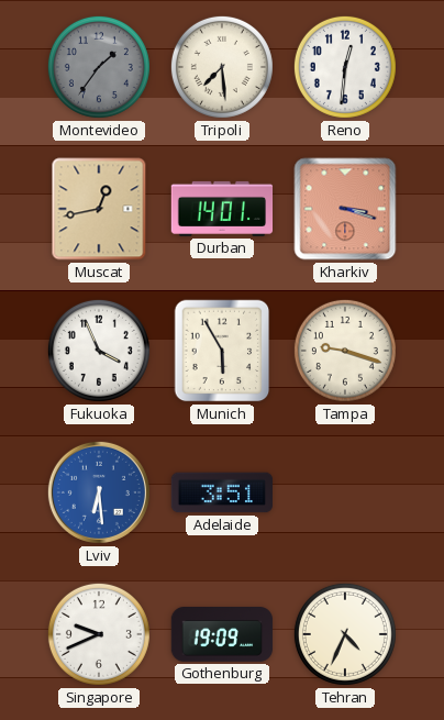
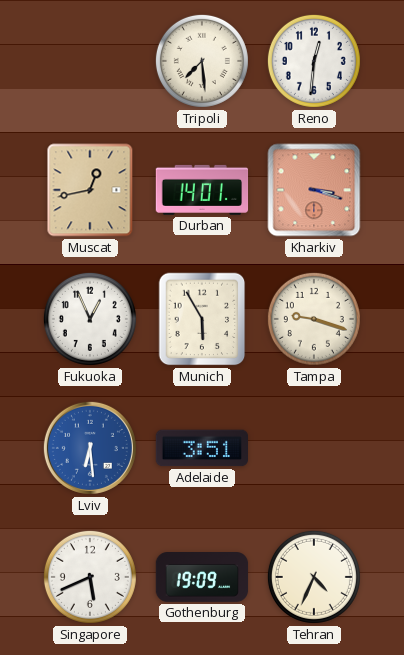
Montevideo: 1:36 -> none
Fukuoka: 3:56 -> 12:56
Singapore: 9:41 -> 5:41
